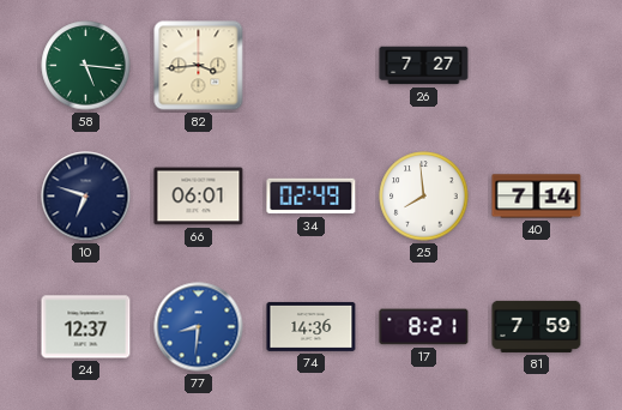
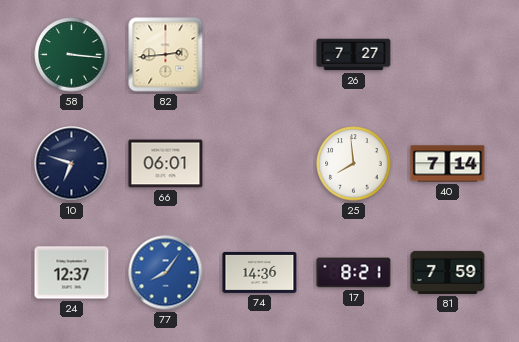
58: 5:16 -> 3:16
82: 3:44 -> 2:44
34: 02:49 -> none
77: 8:31 -> 8:06
